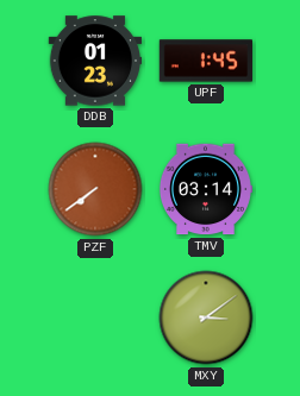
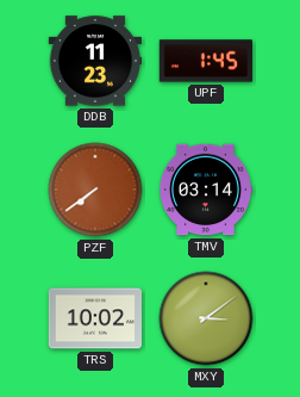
DDB: 01:23 -> 11:23
TRS: none -> 10:02
